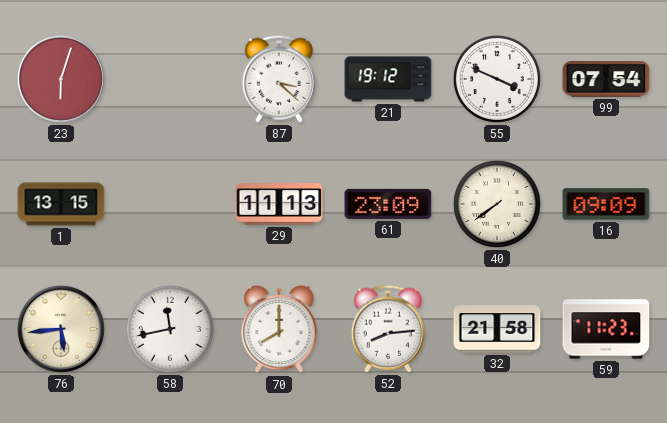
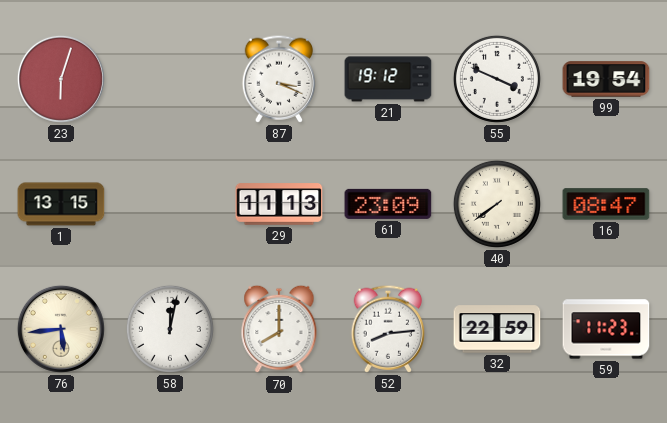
87: 3:22 -> 3:19
99: 07:54 -> 19:54
16: 09:09 -> 08:47
58: 11:43 -> 12:02
32: 21:58 -> 22:59
